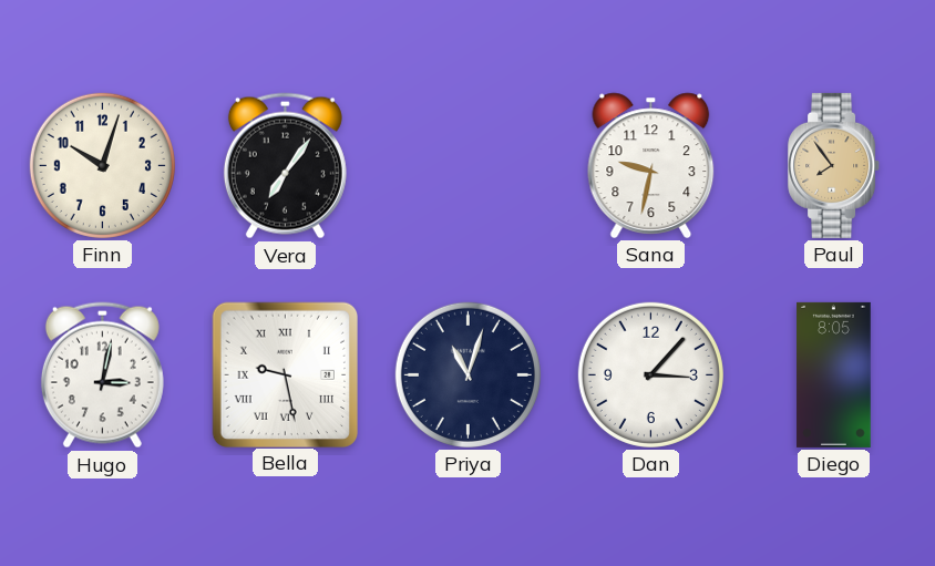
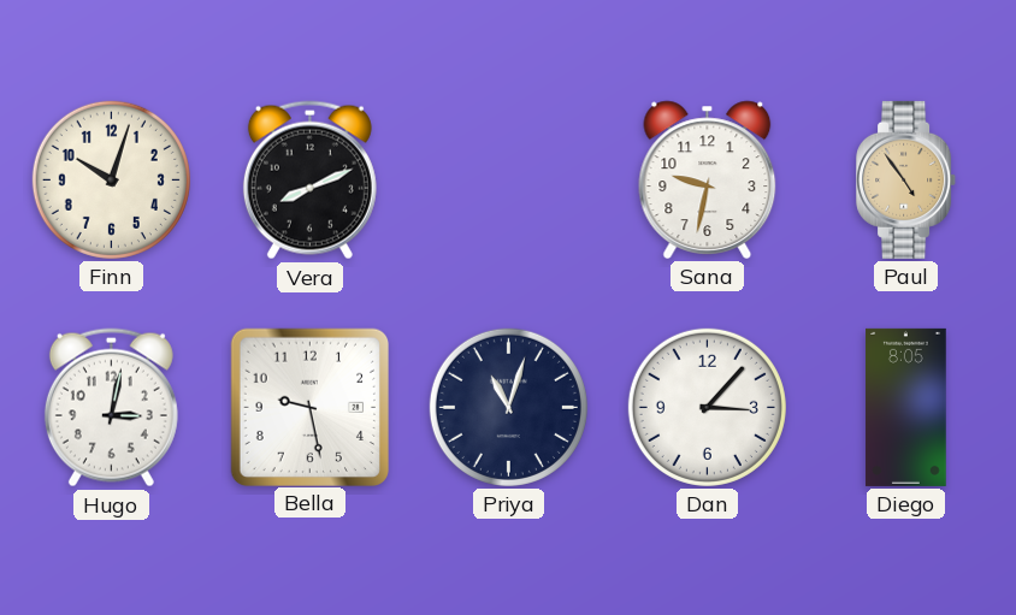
Vera: 7:06 -> 8:11
Paul: 7:54 -> 4:54
Bella numerals: Roman -> Arabic
